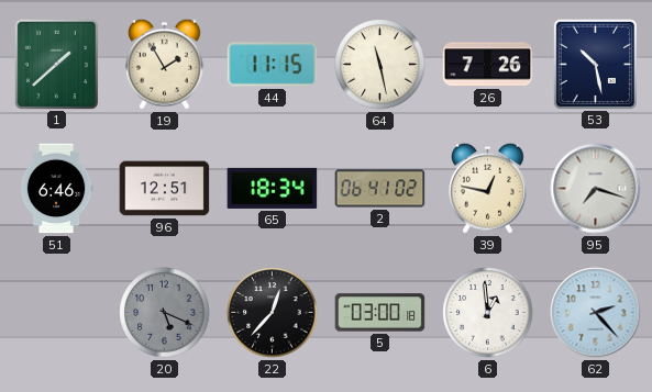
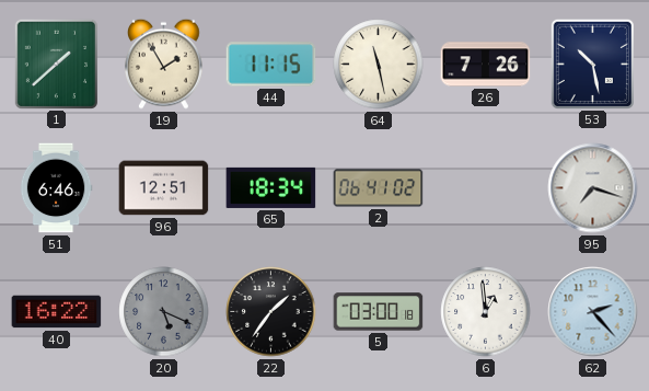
39: 12:47 -> none
40: none -> 16:22
22: 12:37 -> 1:36
